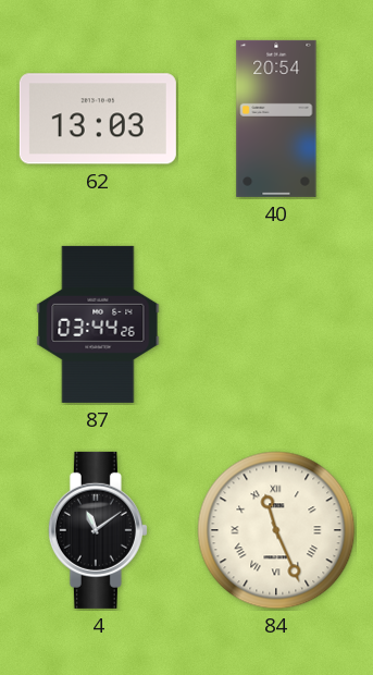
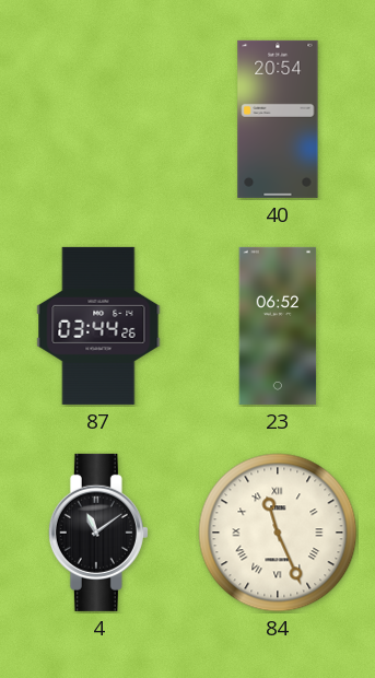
62: 13:03 -> none
23: none -> 06:52
